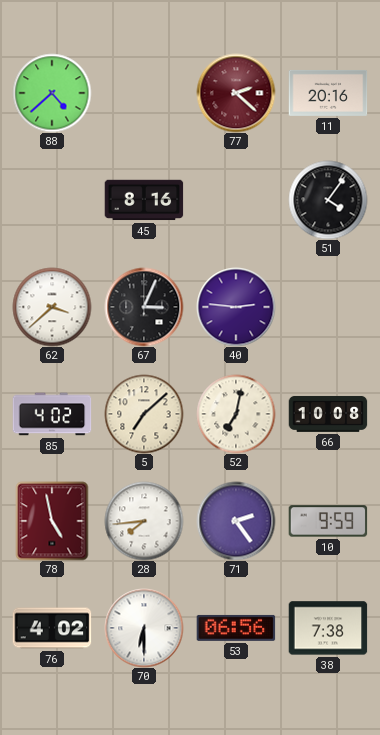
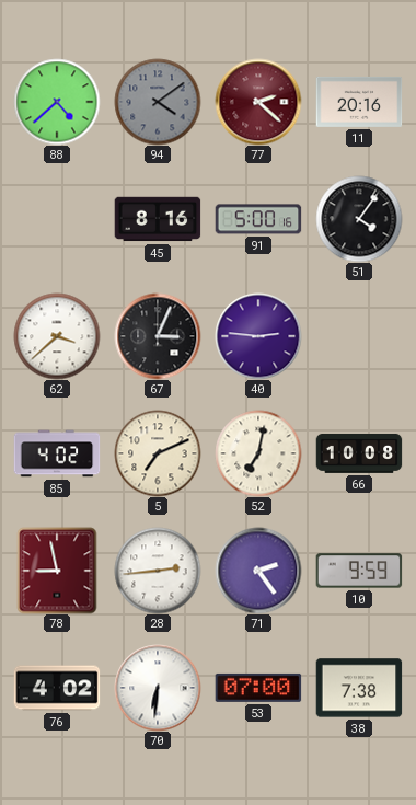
94: none -> 4:09
91: none -> 5:00
5: 7:08 -> 7:11
78: 4:58 -> 8:58
28: 7:44 -> 2:44
70: 6:30 -> 6:31
53: 06:56 -> 07:00
